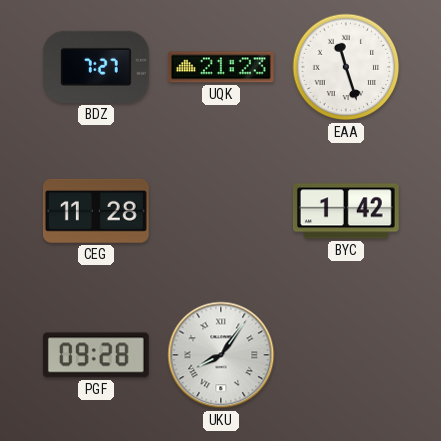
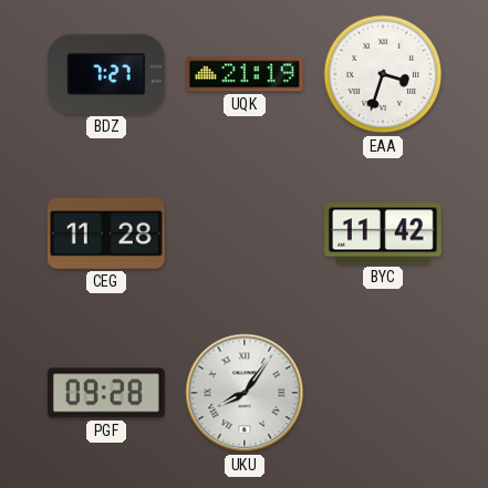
UQK: 21:23 -> 21:19
EAA: 11:27 -> 3:33
BYC: 1:42 -> 11:42
